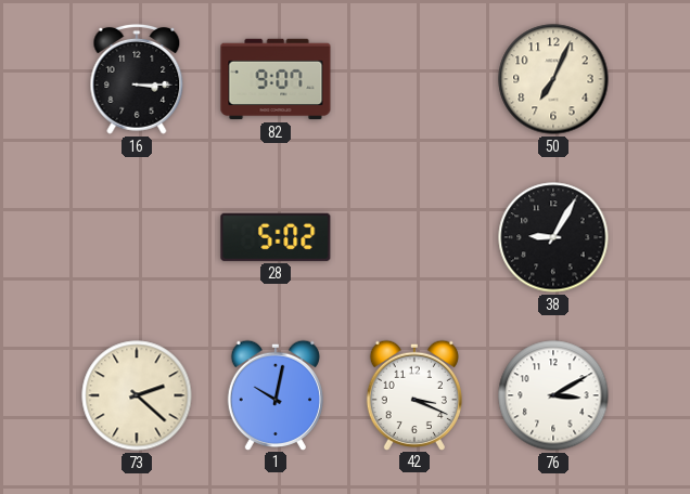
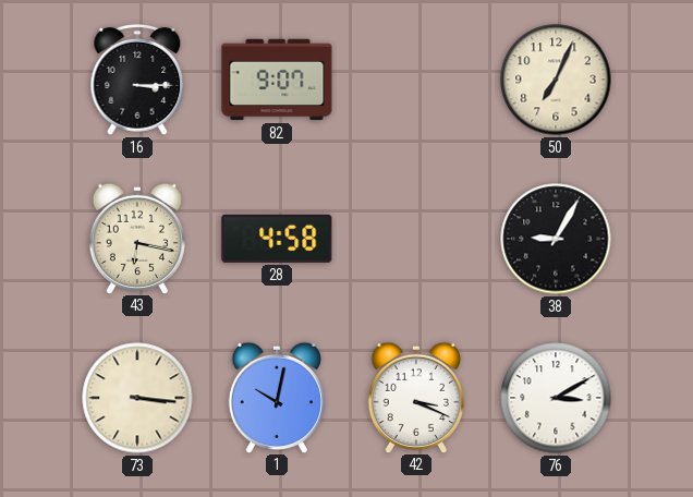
43: none -> 6:17
28: 5:02 -> 4:58
73: 2:22 -> 3:16
